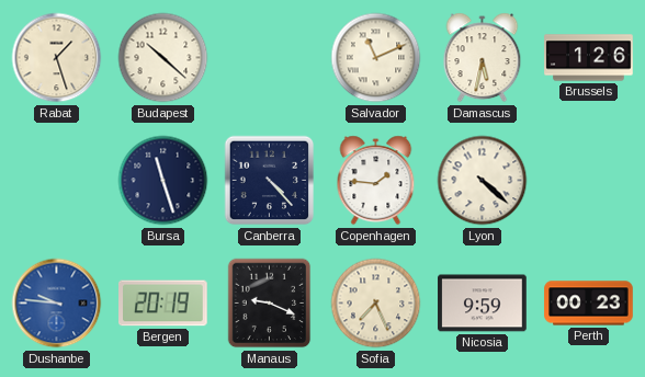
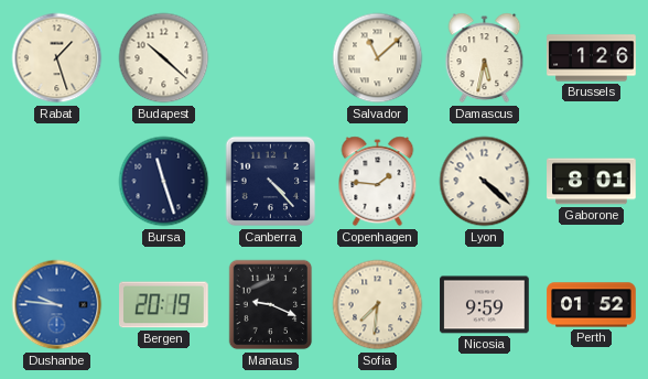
Salvador: 11:11 -> 11:08
Gaborone: none -> 8:01
Sofia: 7:26 -> 7:31
Perth: 00:23 -> 01:52
